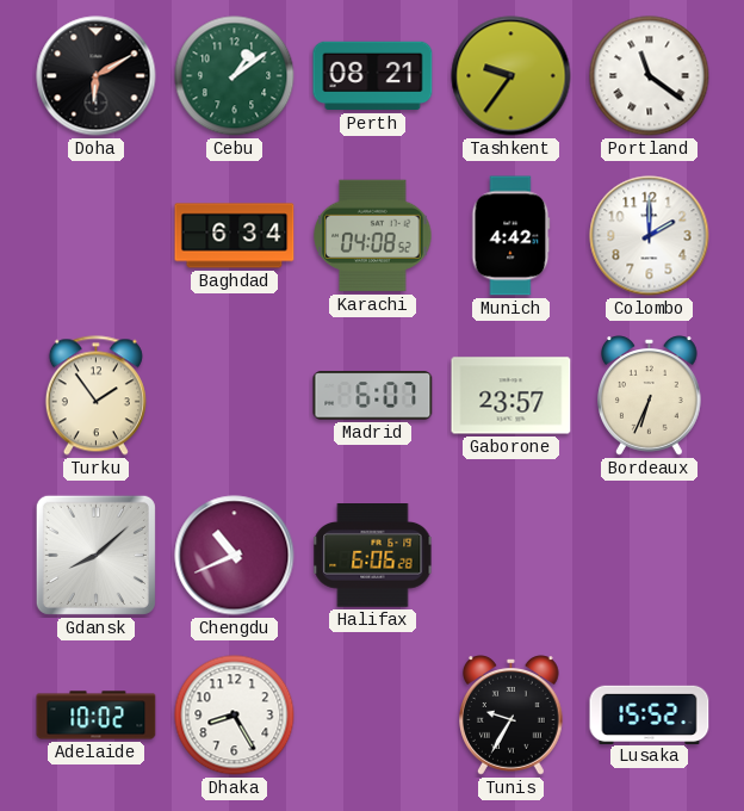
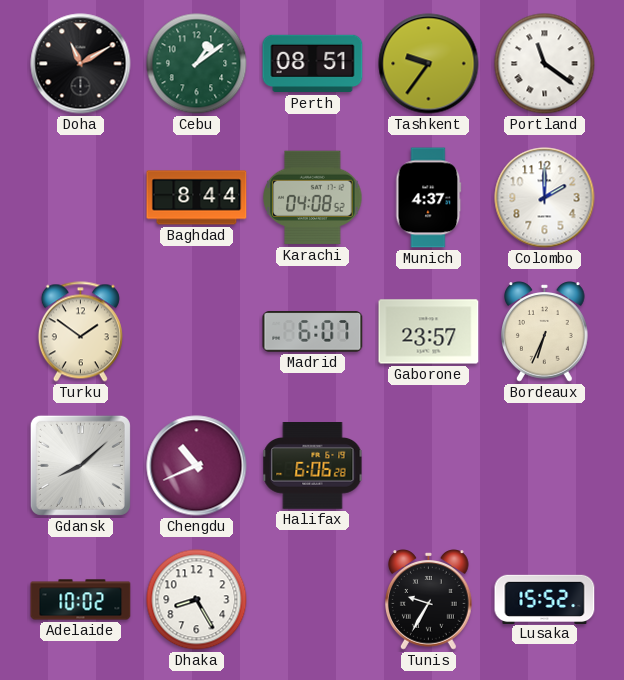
Doha: 6:10 -> 11:10
Perth: 08:21 -> 08:51
Baghdad: 6:34 -> 8:44
Munich: 4:42 -> 4:37
Turku: 1:54 -> 1:51
